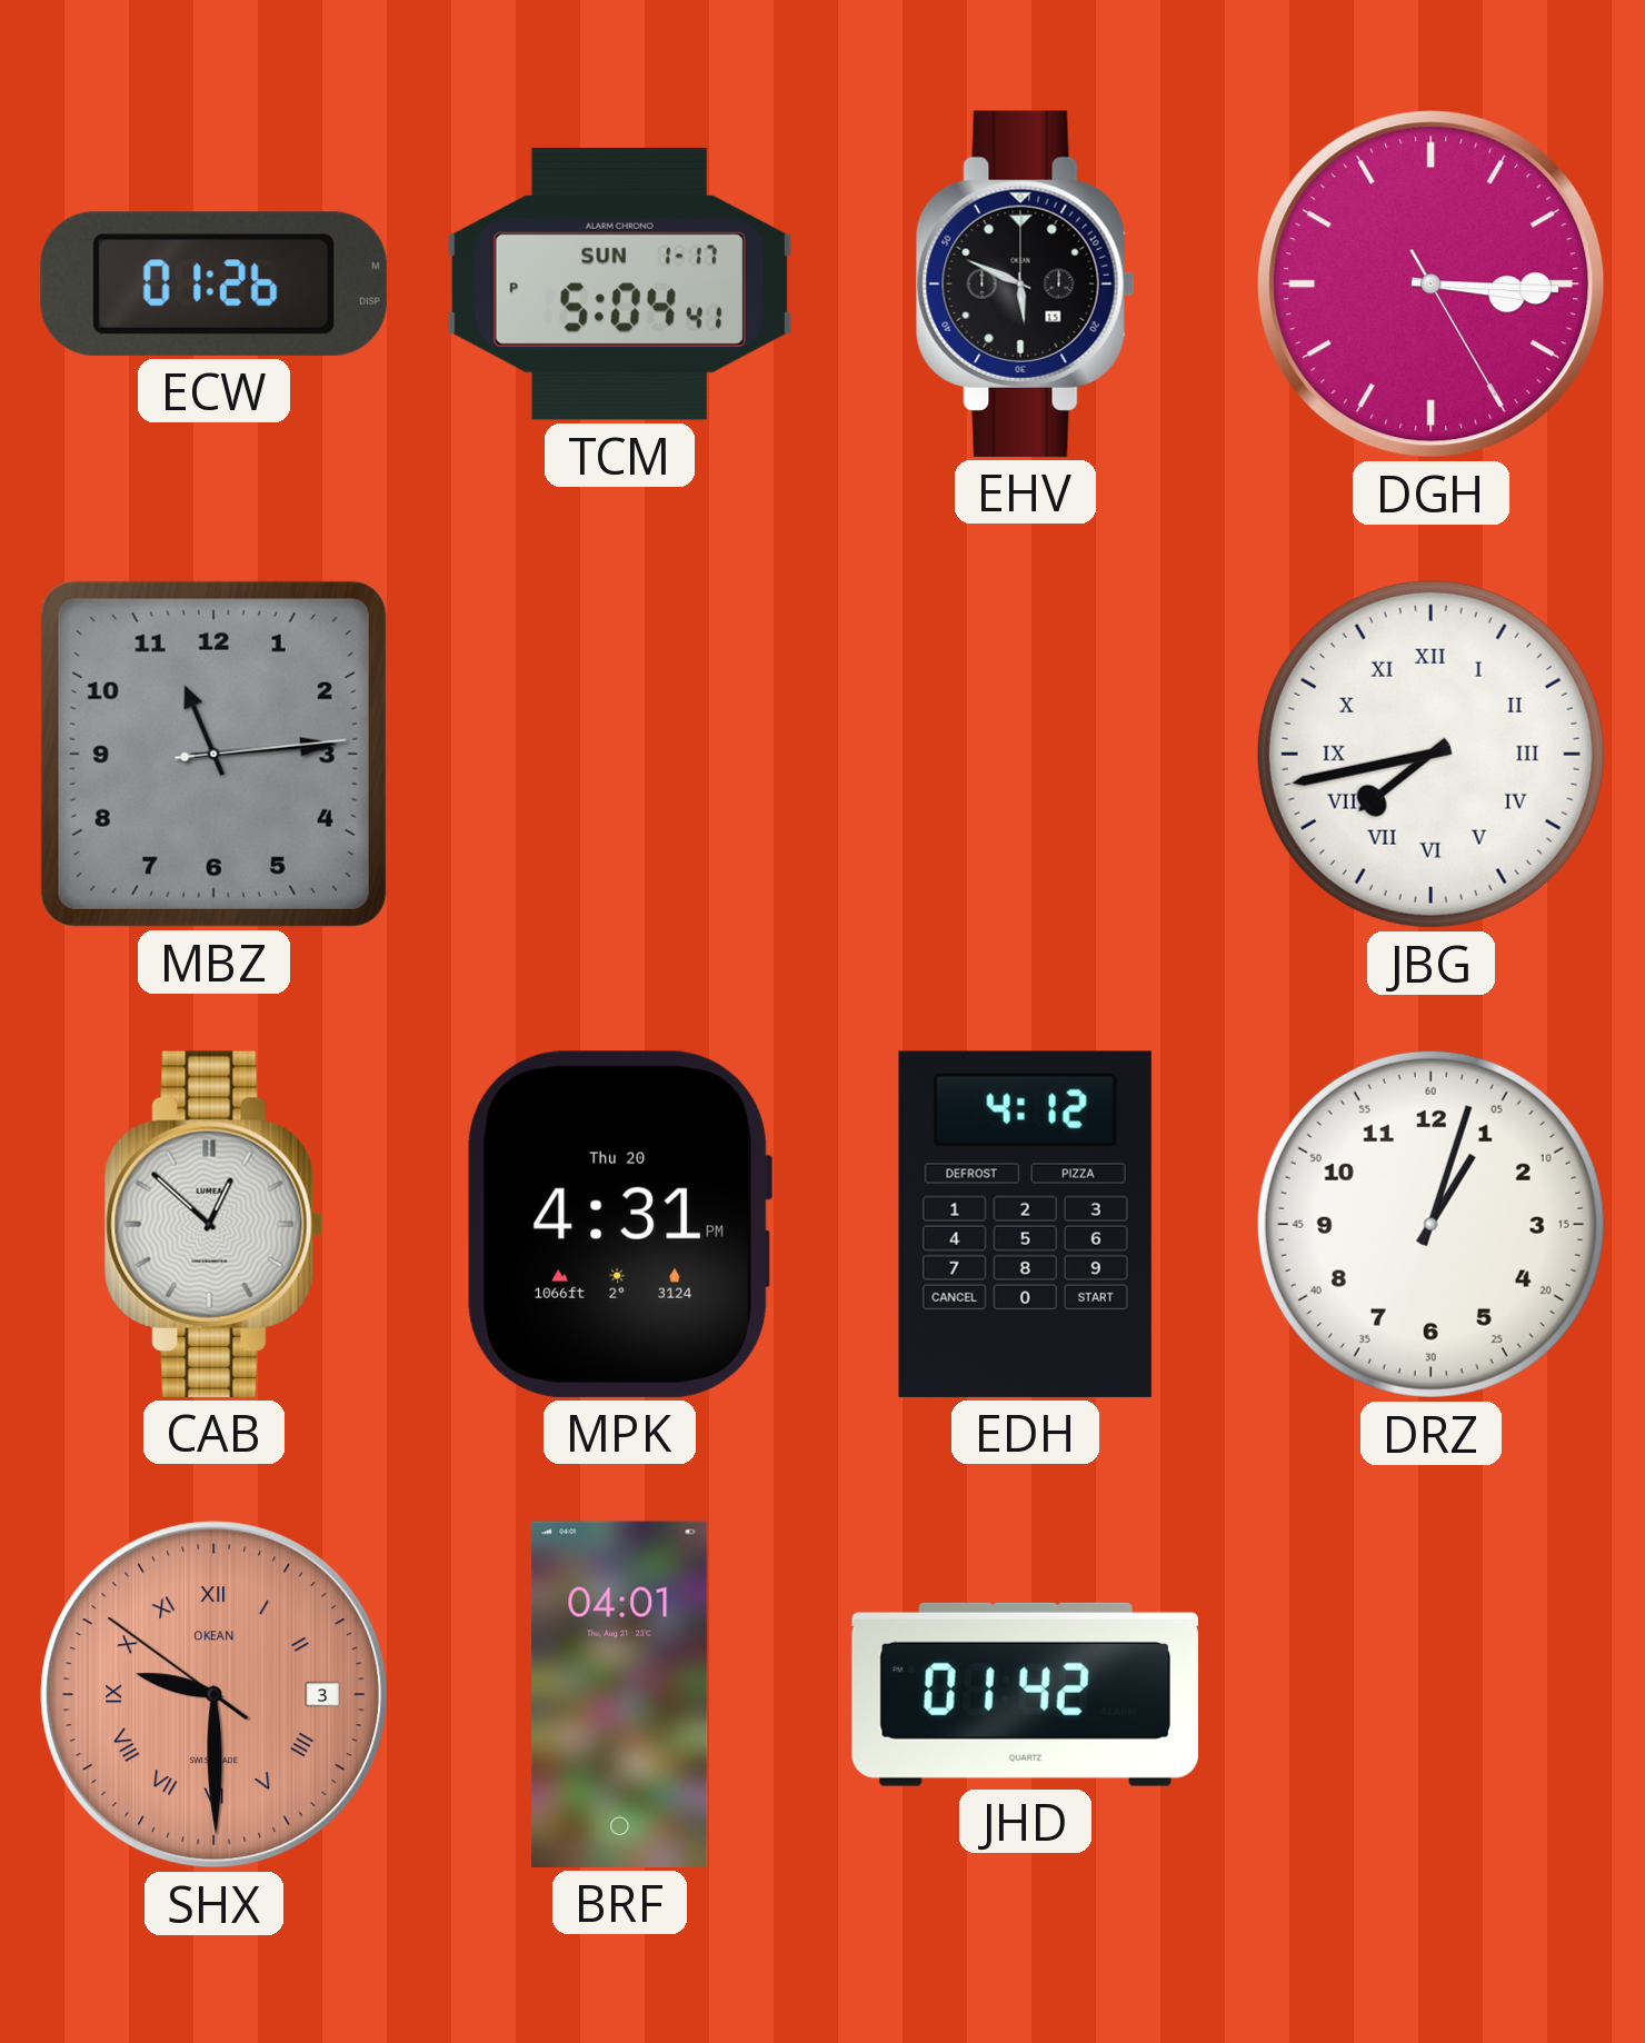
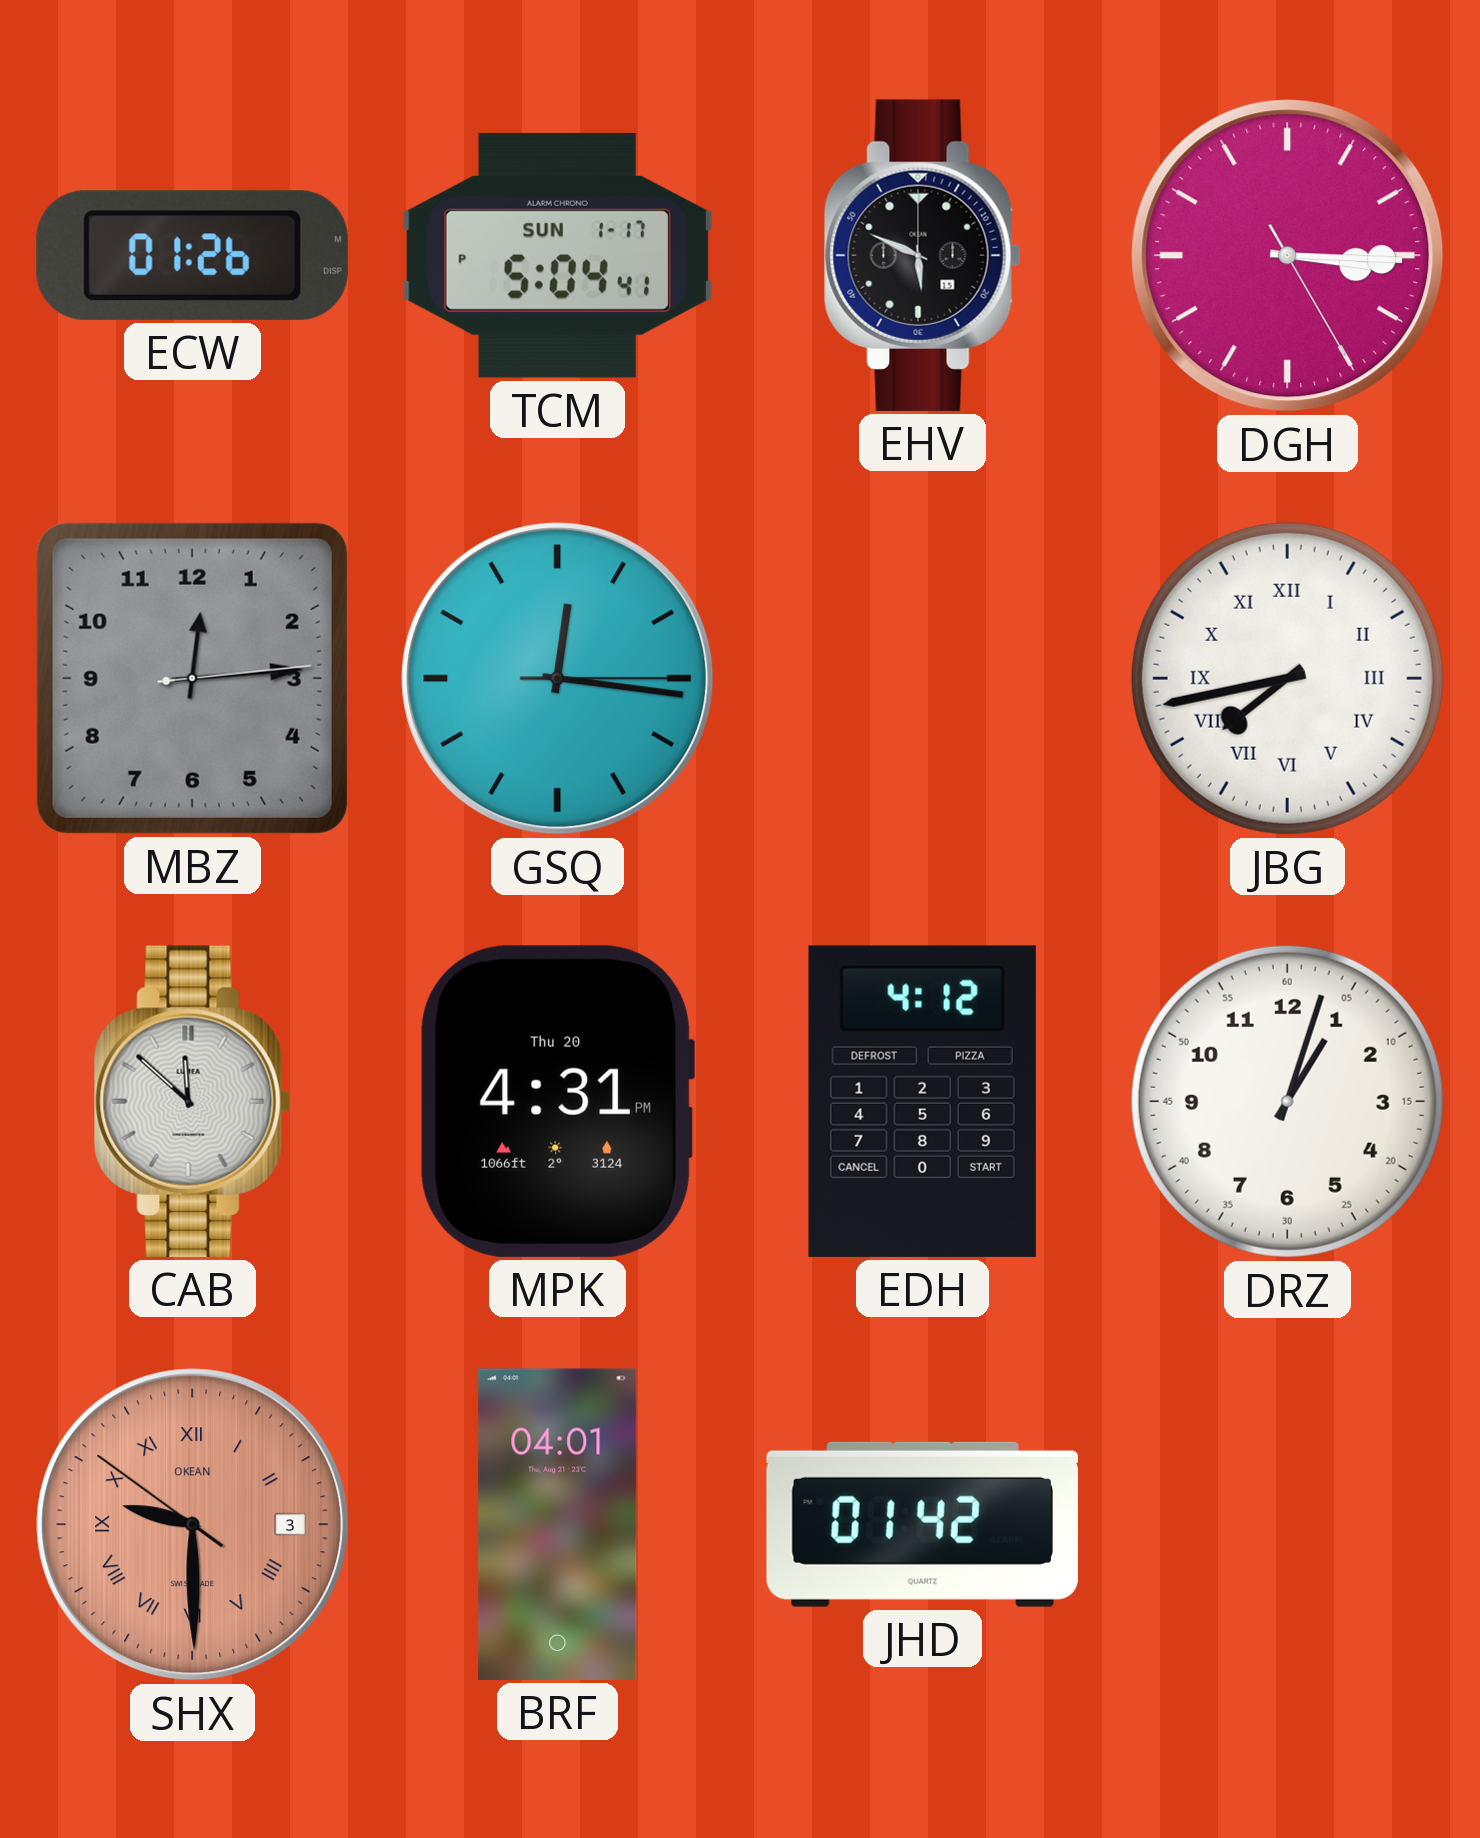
MBZ: 11:14 -> 12:14
GSQ: none -> 12:16
CAB: 12:52 -> 11:52
